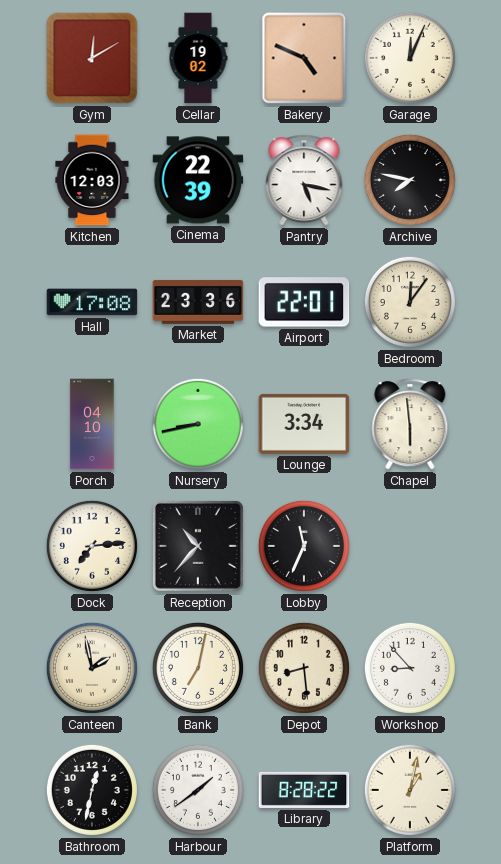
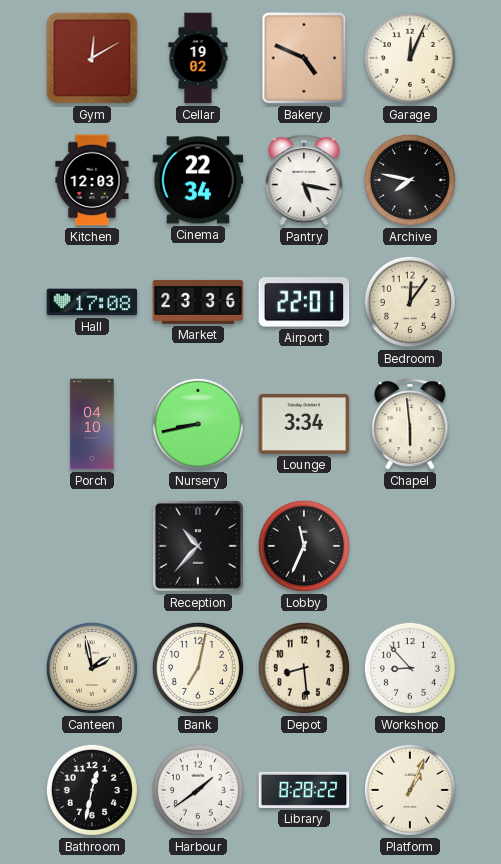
Cinema: 22:39 -> 22:34
Dock: 7:14 -> none
Platform: 1:02 -> 1:04
